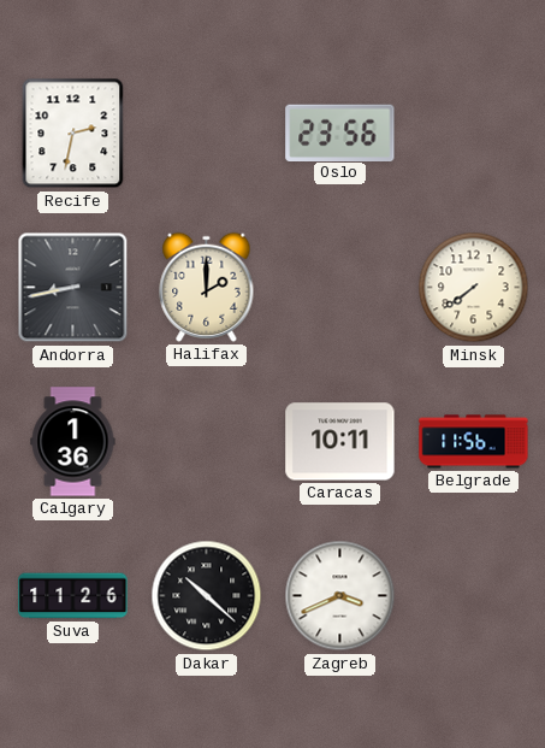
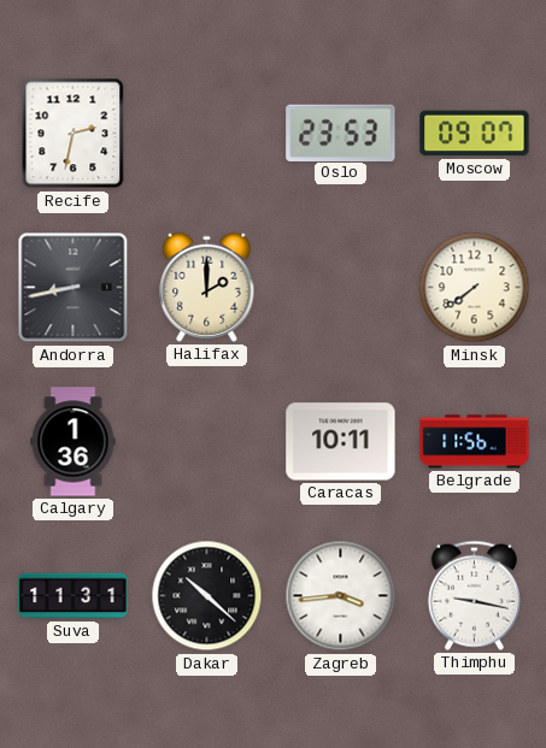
Oslo: 23:56 -> 23:53
Moscow: none -> 09:07
Suva: 11:26 -> 11:31
Zagreb: 3:41 -> 3:44
Thimphu: none -> 9:17
